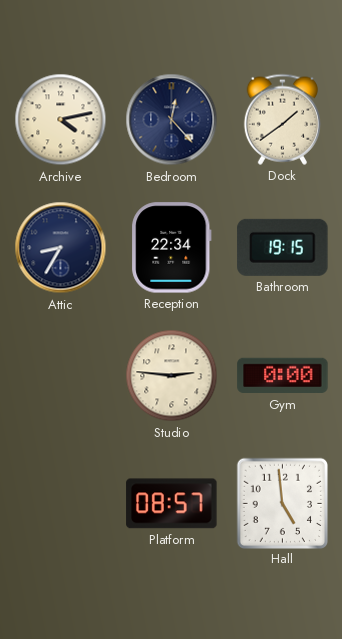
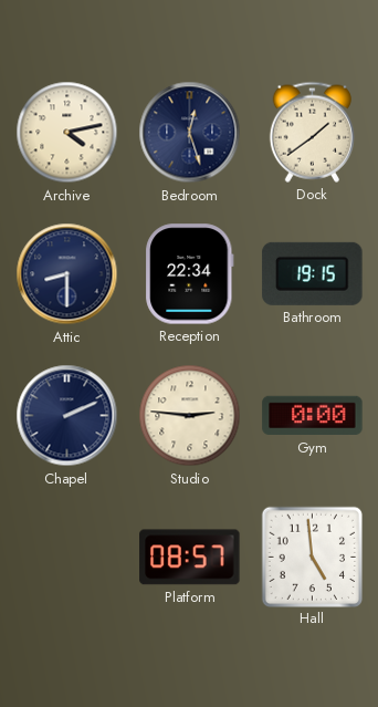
Bedroom: 12:23 -> 12:27
Attic: 8:35 -> 8:30
Chapel: none -> 2:11
